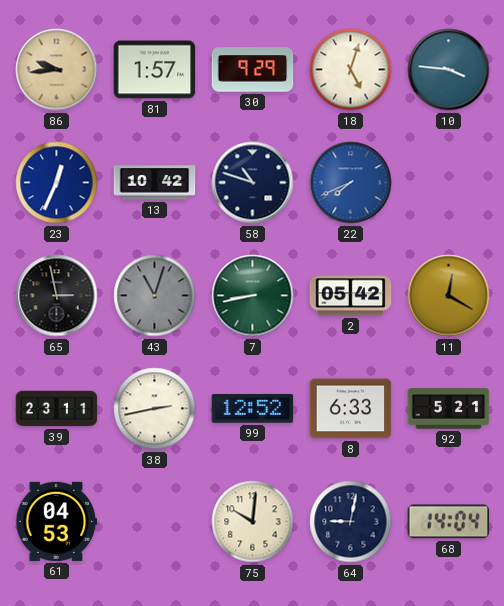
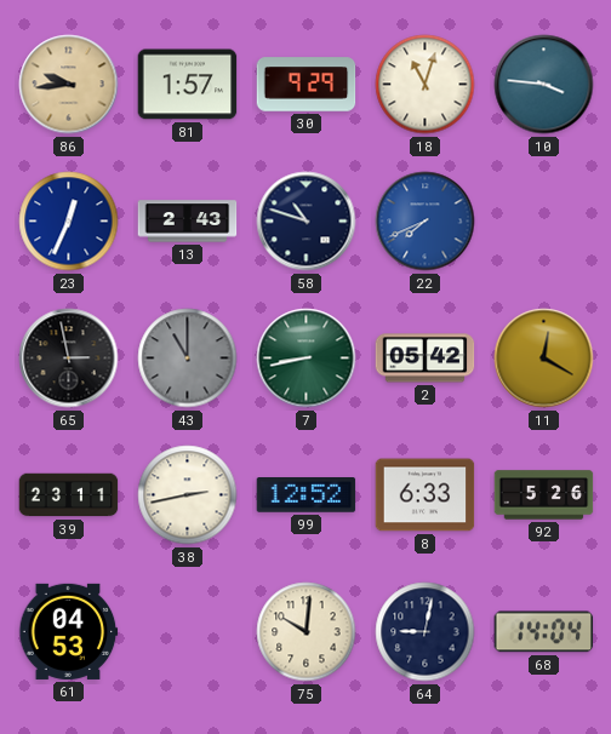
18: 5:03 -> 11:03
13: 10:42 -> 2:43
43: 11:03 -> 11:00
92: 5:21 -> 5:26
